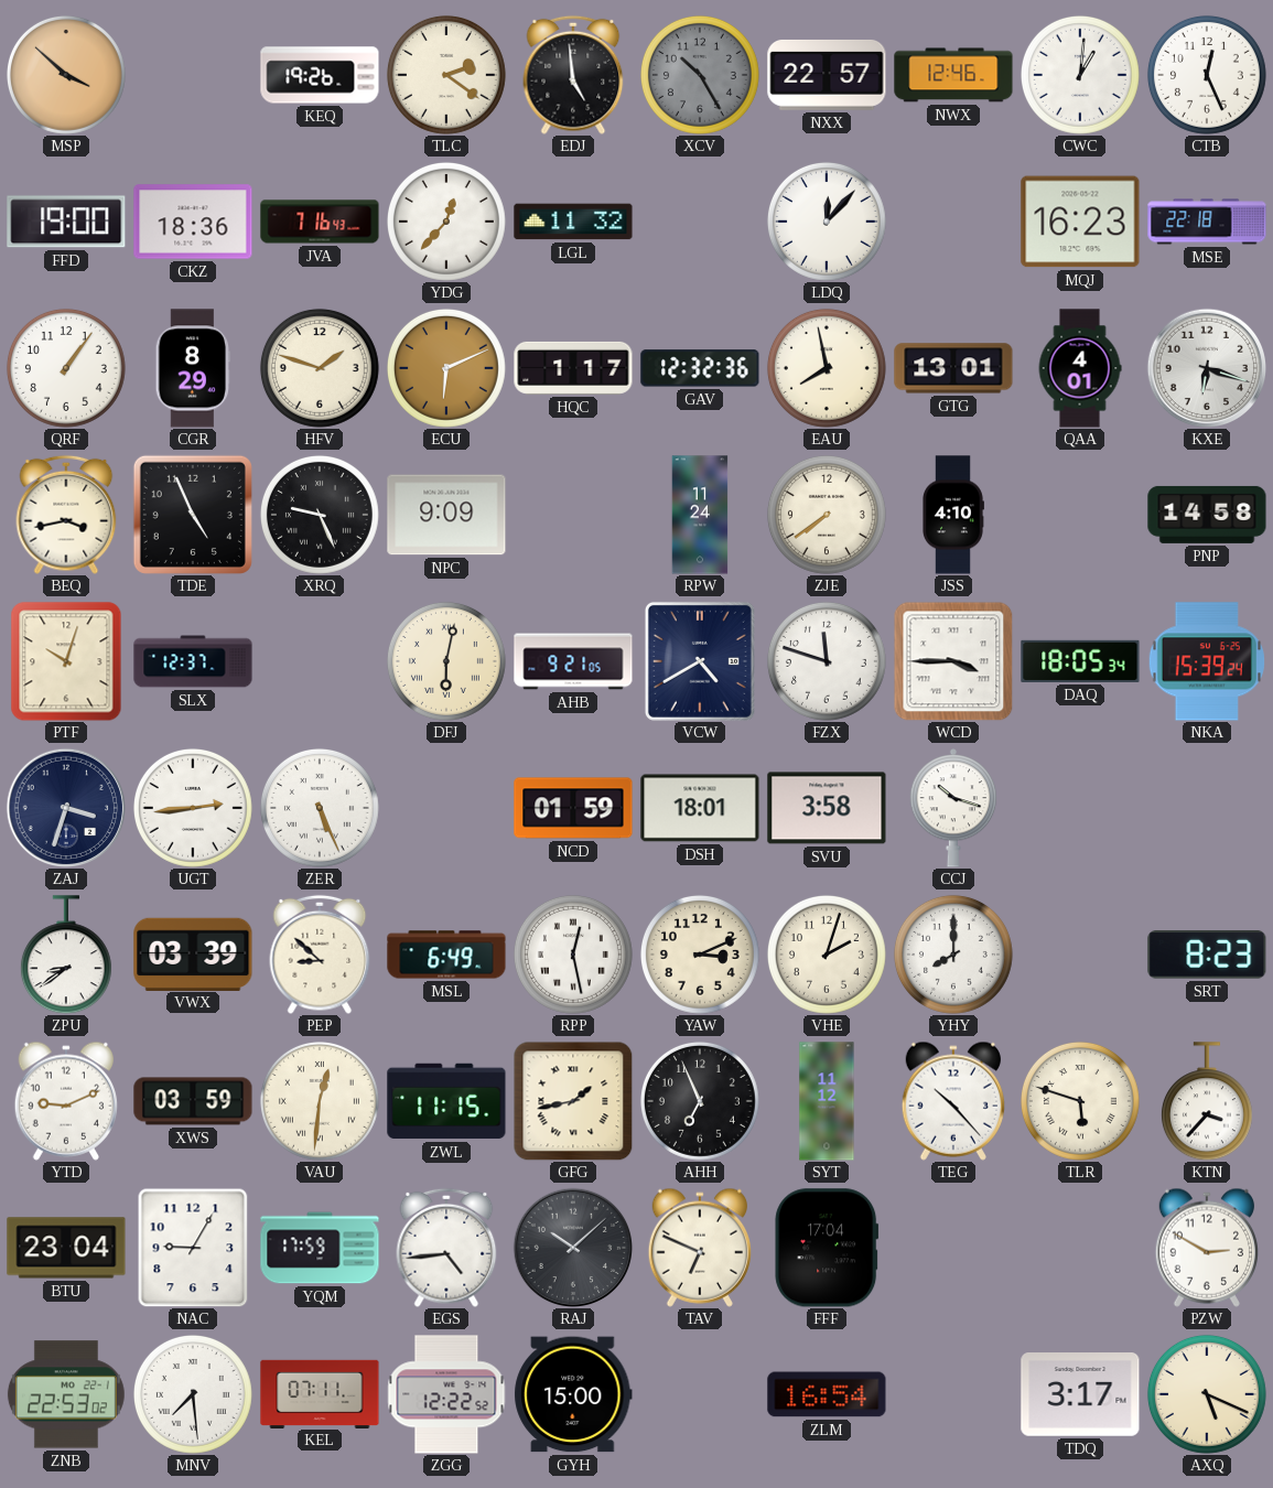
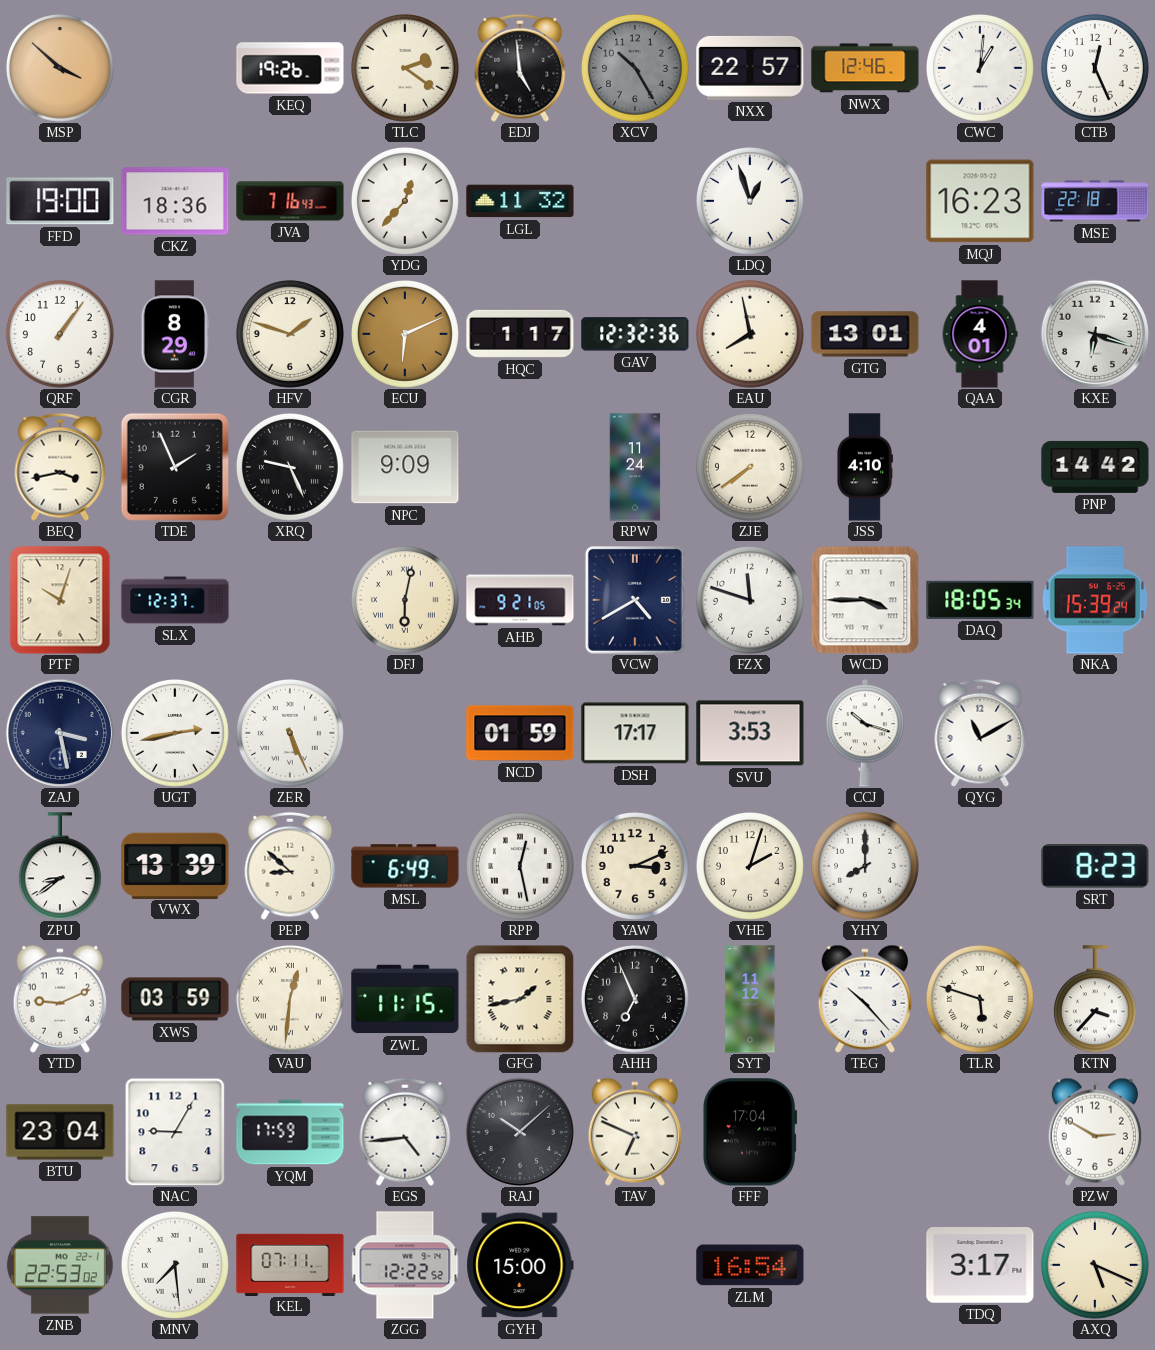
LDQ: 12:07 -> 12:57
TDE: 4:56 -> 1:56
PNP: 14:58 -> 14:42
ZAJ: 3:33 -> 3:28
UGT: 2:44 -> 2:43
DSH: 18:01 -> 17:17
SVU: 3:58 -> 3:53
QYG: none -> 11:10
VWX: 03:39 -> 13:39
